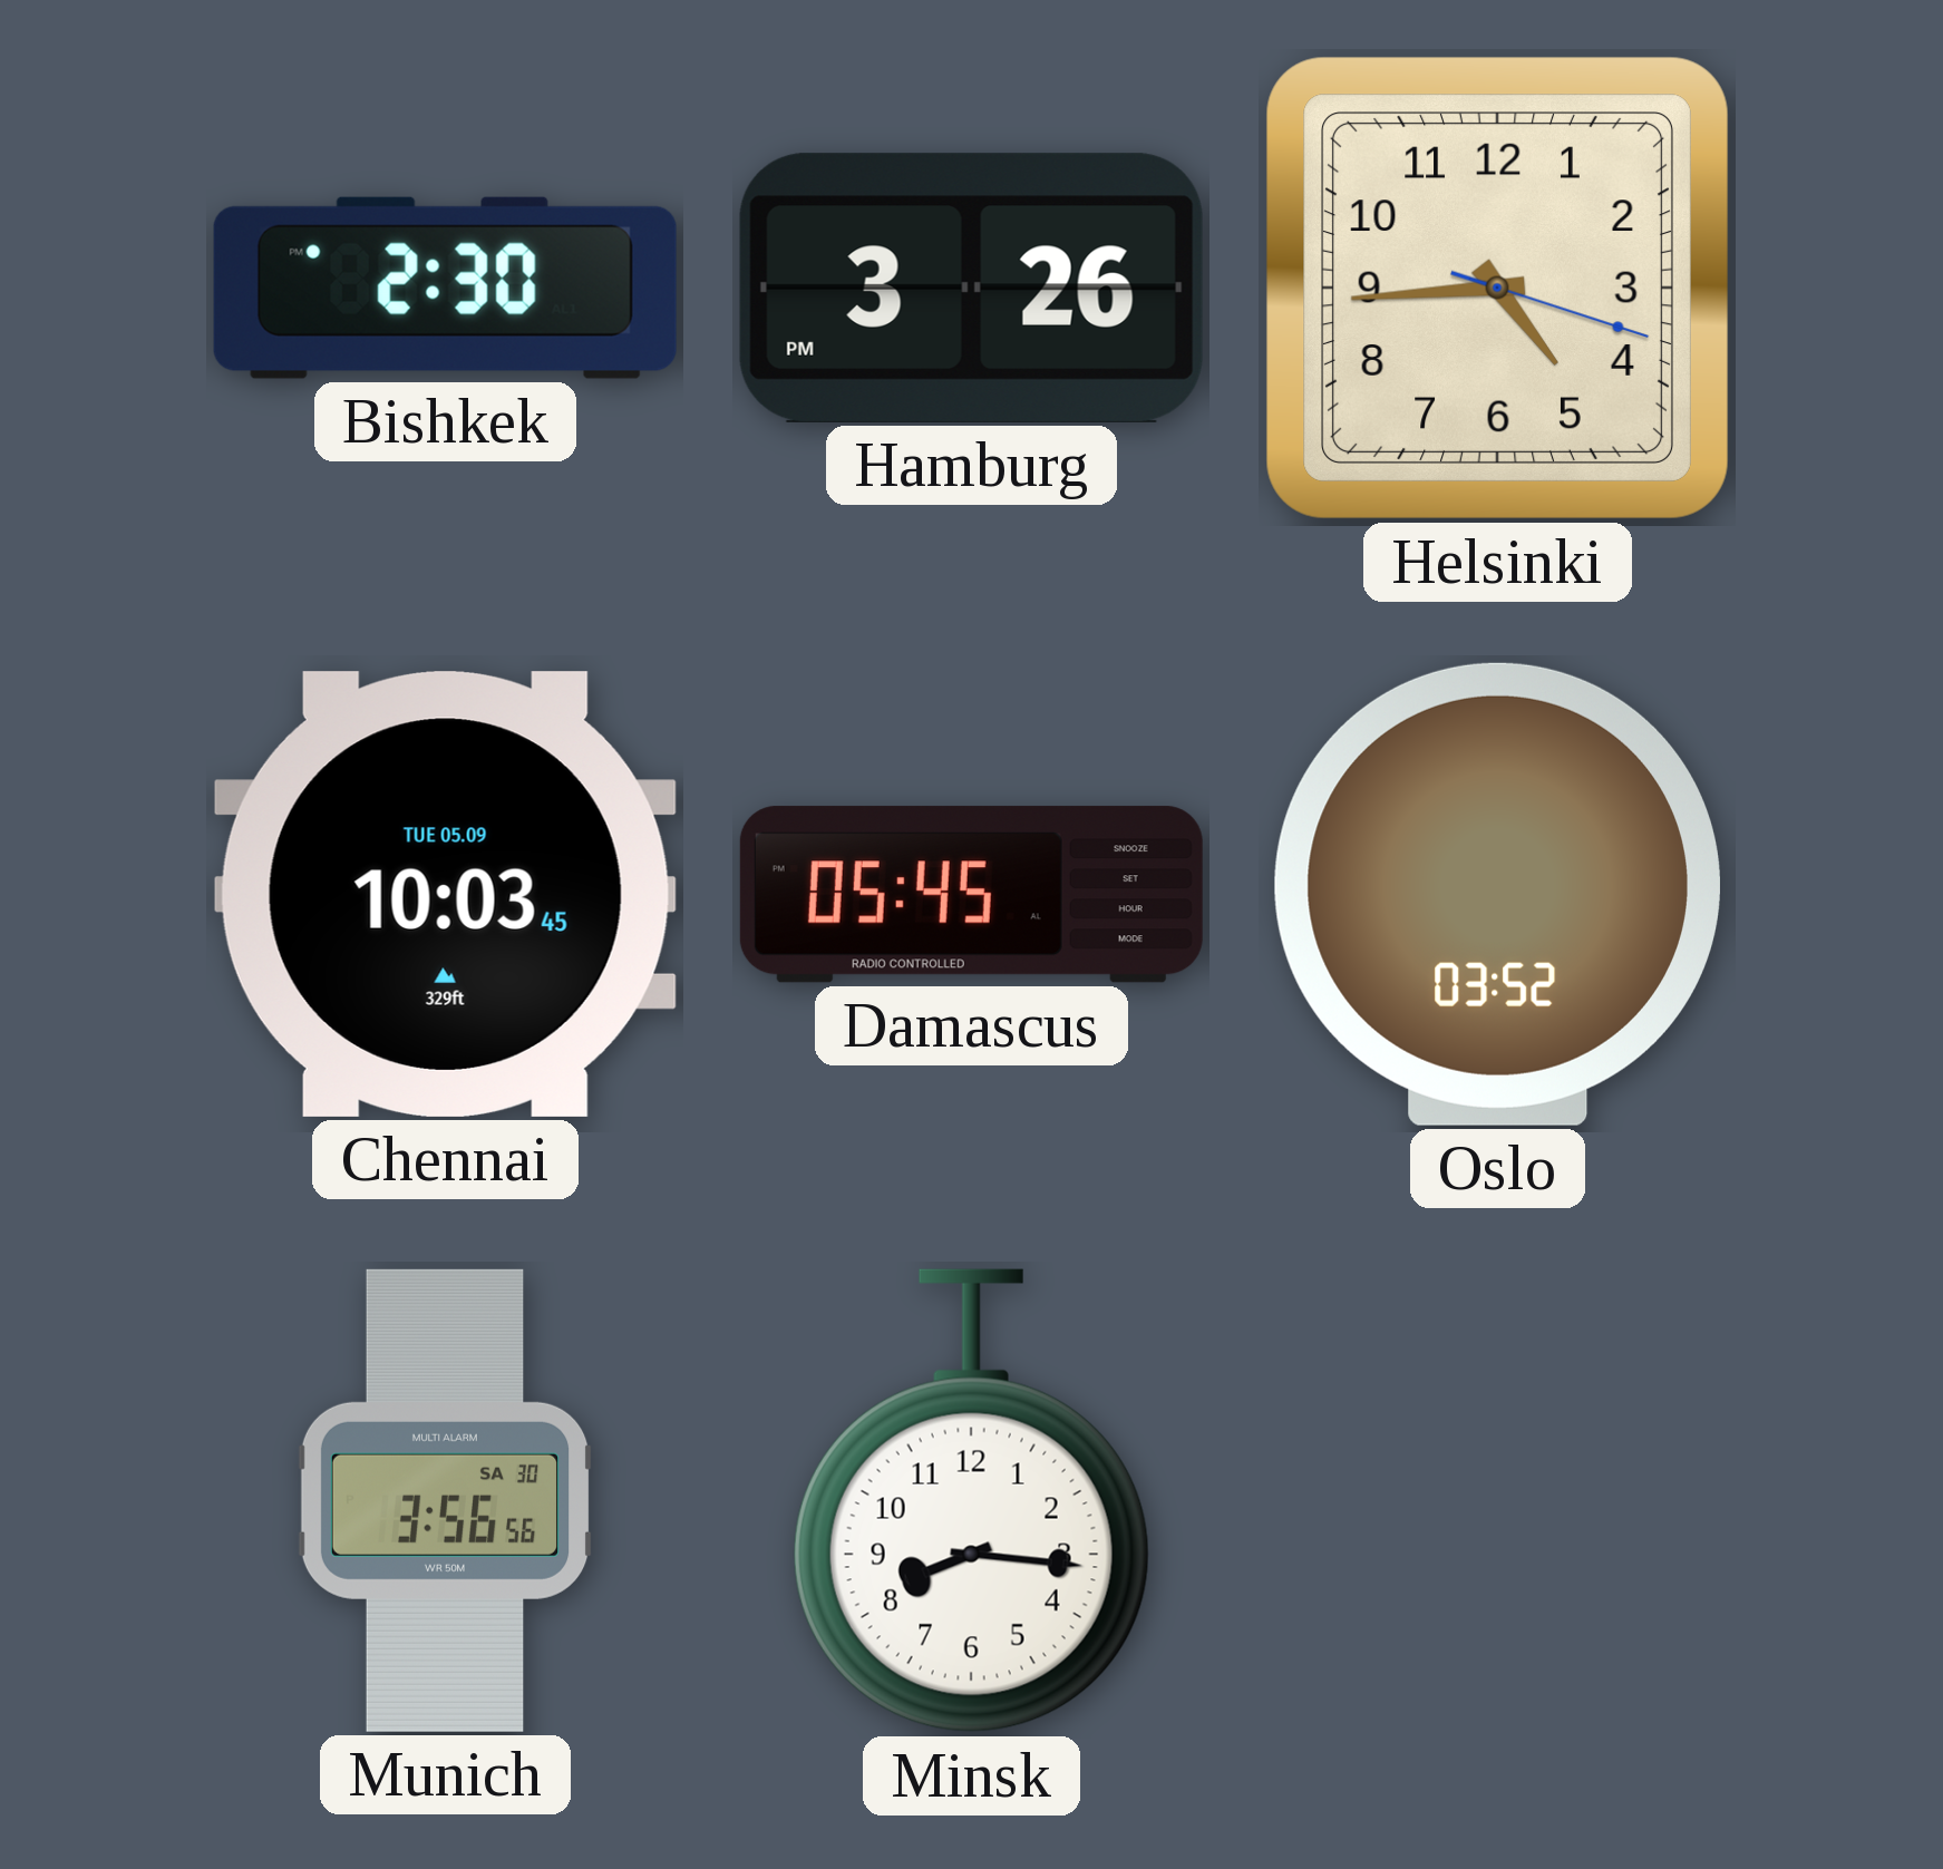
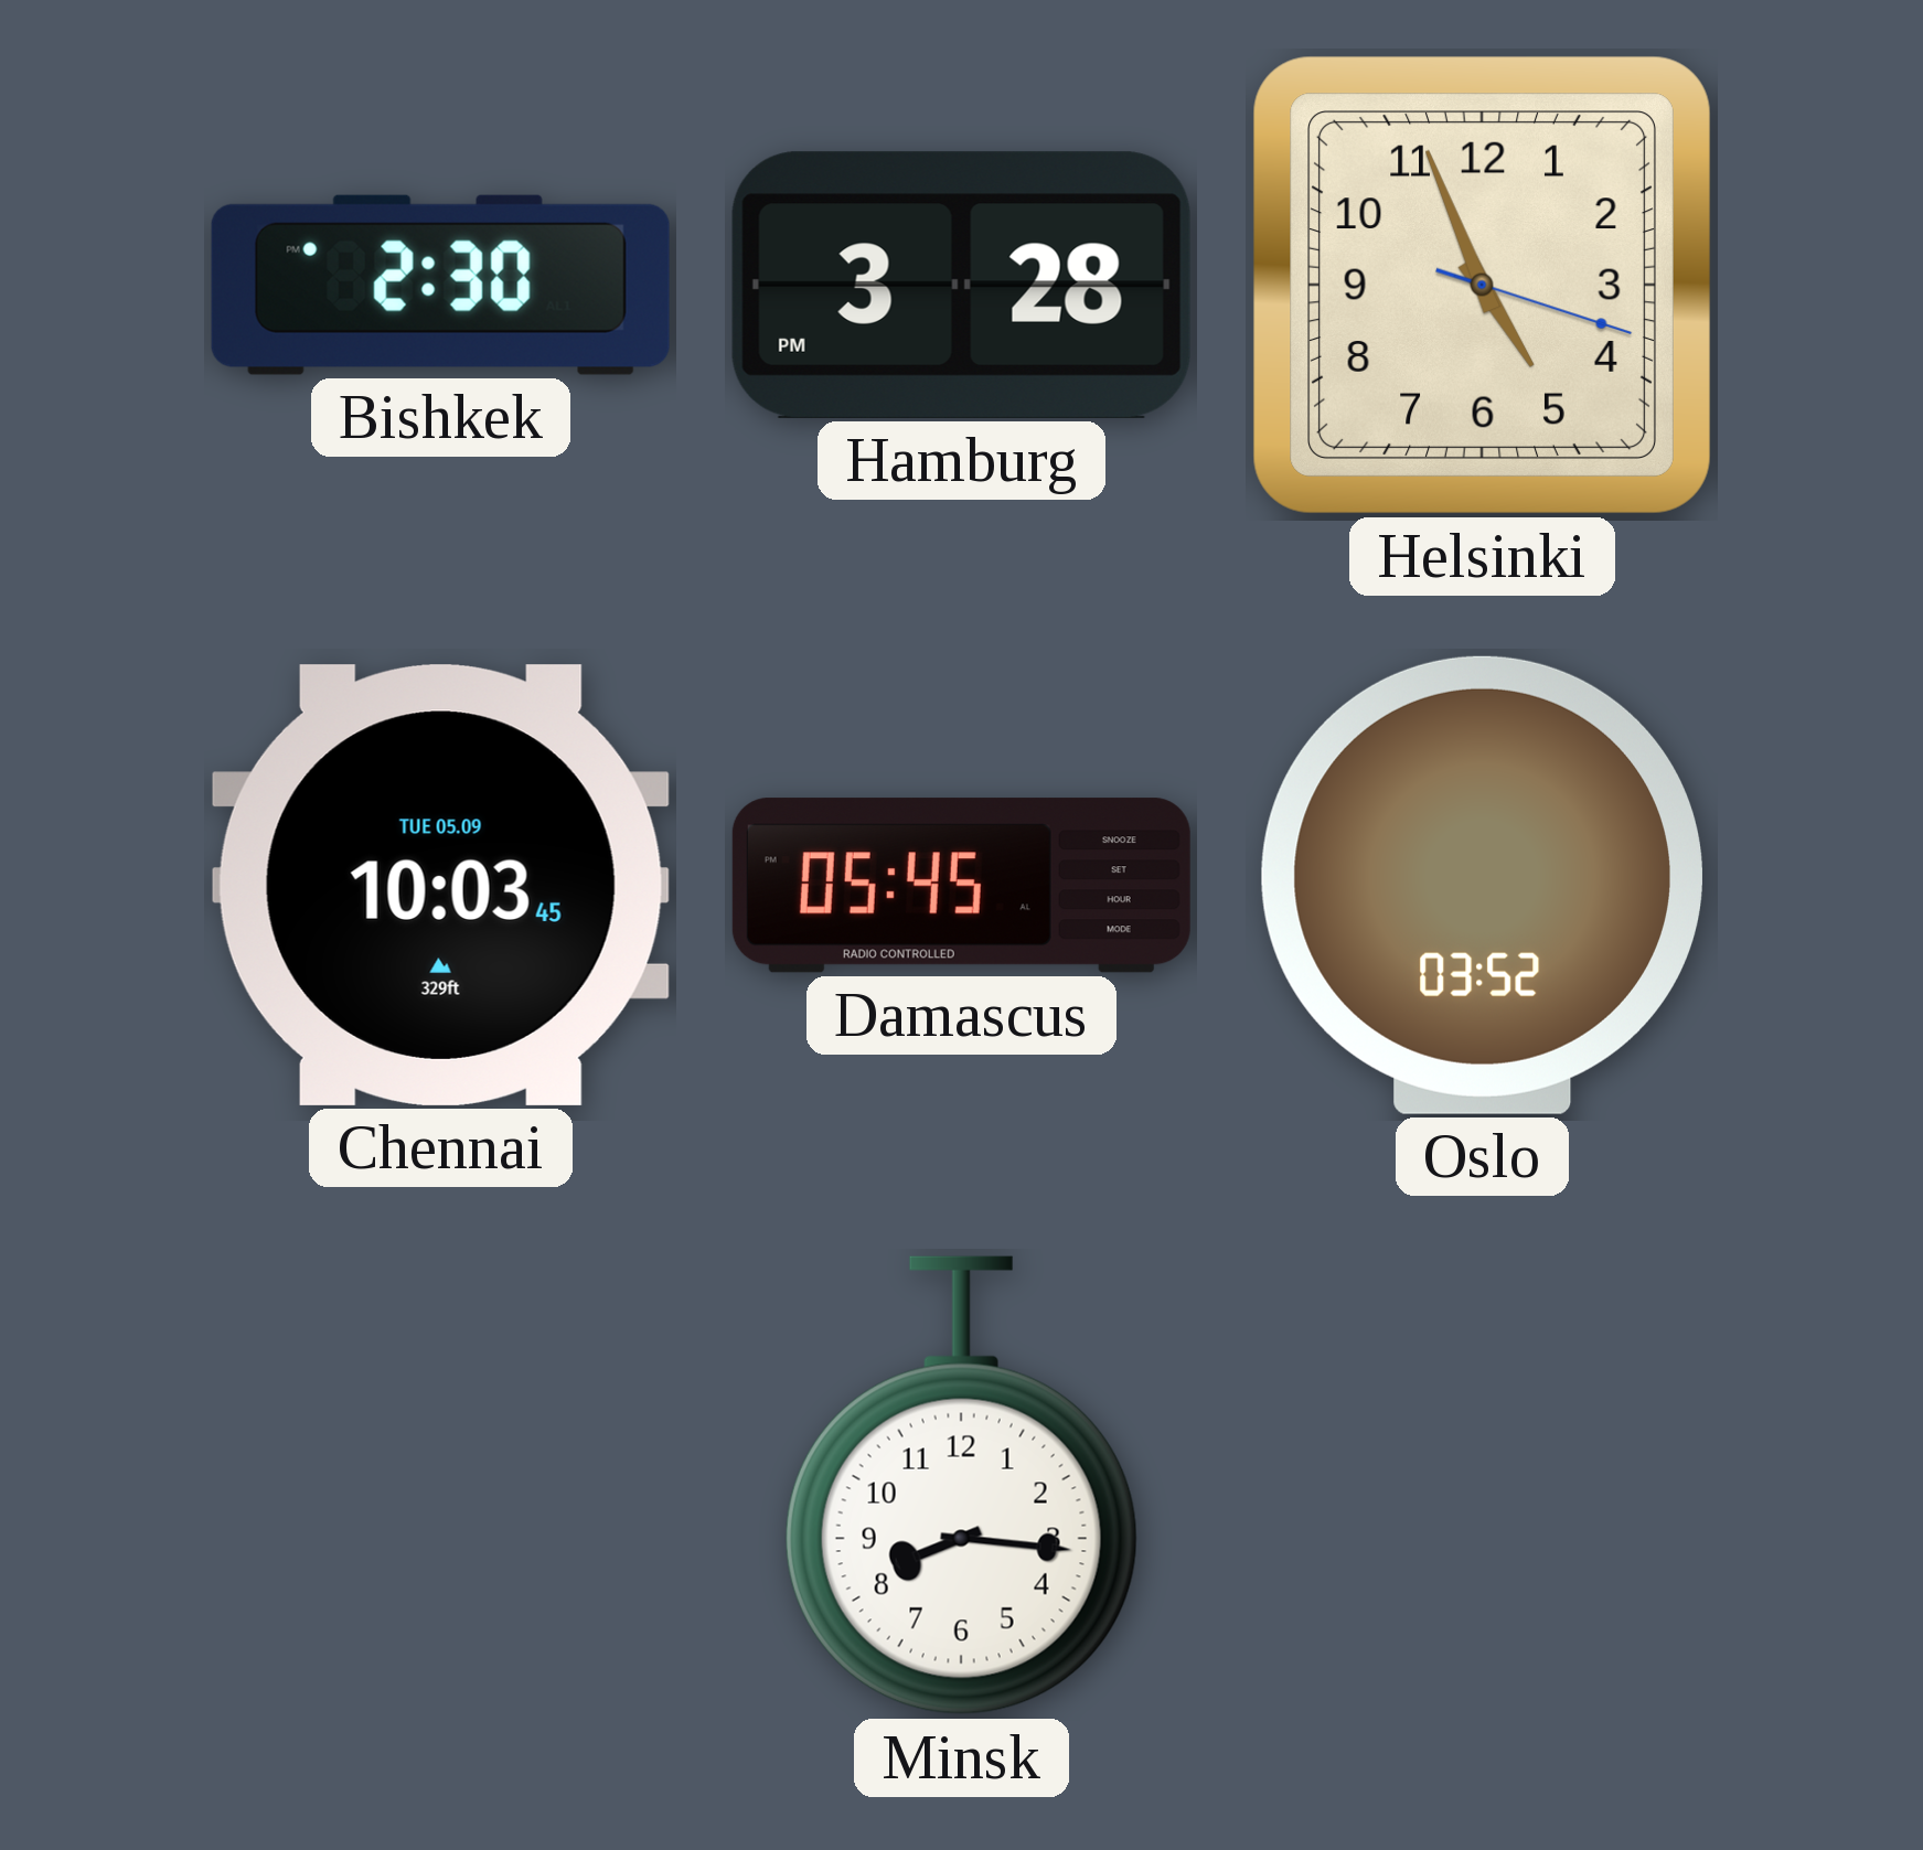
Hamburg: 3:26 -> 3:28
Helsinki: 4:44 -> 4:56
Munich: 3:56 -> none
